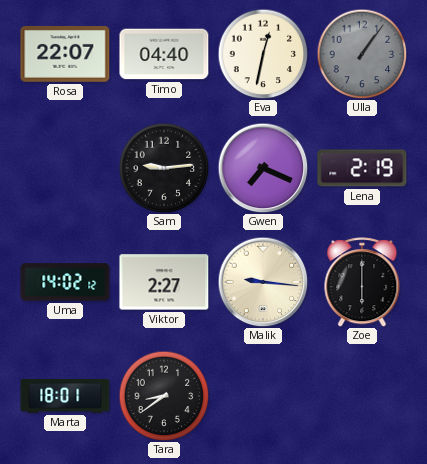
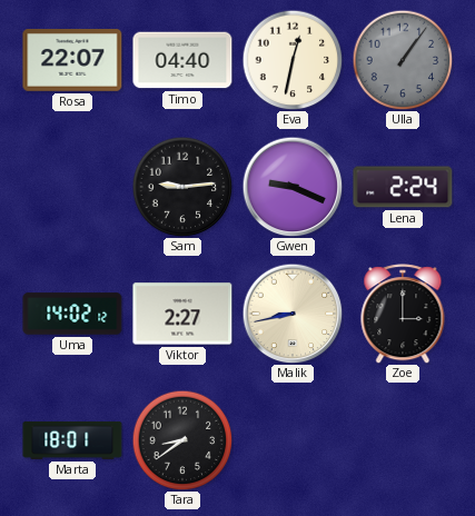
Gwen: 7:19 -> 9:19
Lena: 2:19 -> 2:24
Malik: 9:16 -> 8:43
Zoe: 6:00 -> 3:00
